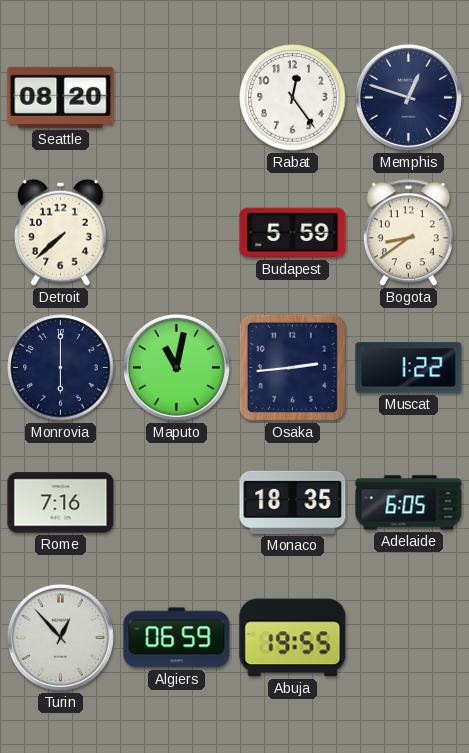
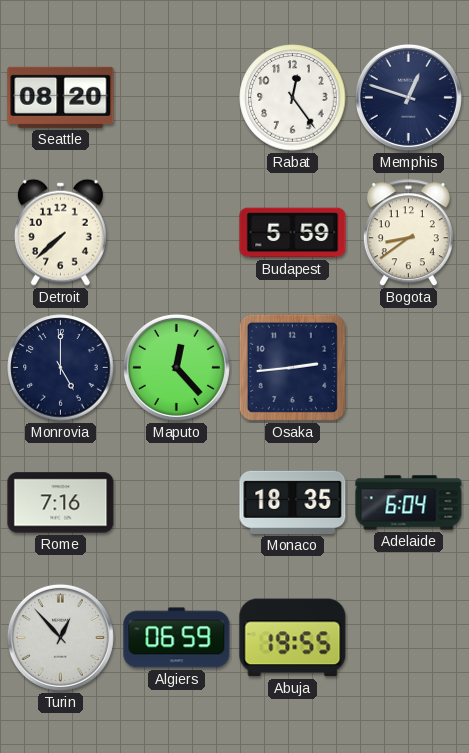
Monrovia: 6:00 -> 5:00
Maputo: 11:02 -> 12:23
Muscat: 1:22 -> none
Adelaide: 6:05 -> 6:04
